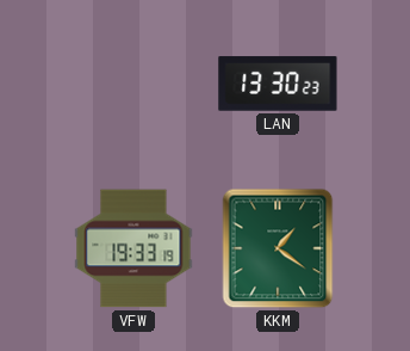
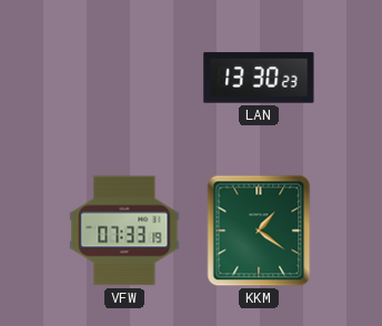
VFW: 19:33 -> 07:33
